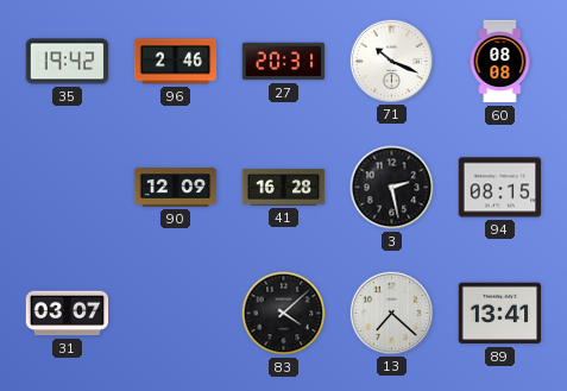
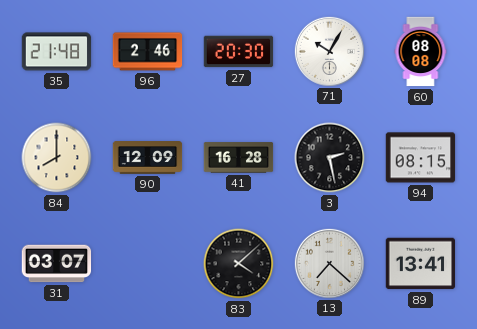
35: 19:42 -> 21:48
27: 20:31 -> 20:30
71: 10:19 -> 10:05
84: none -> 8:00
